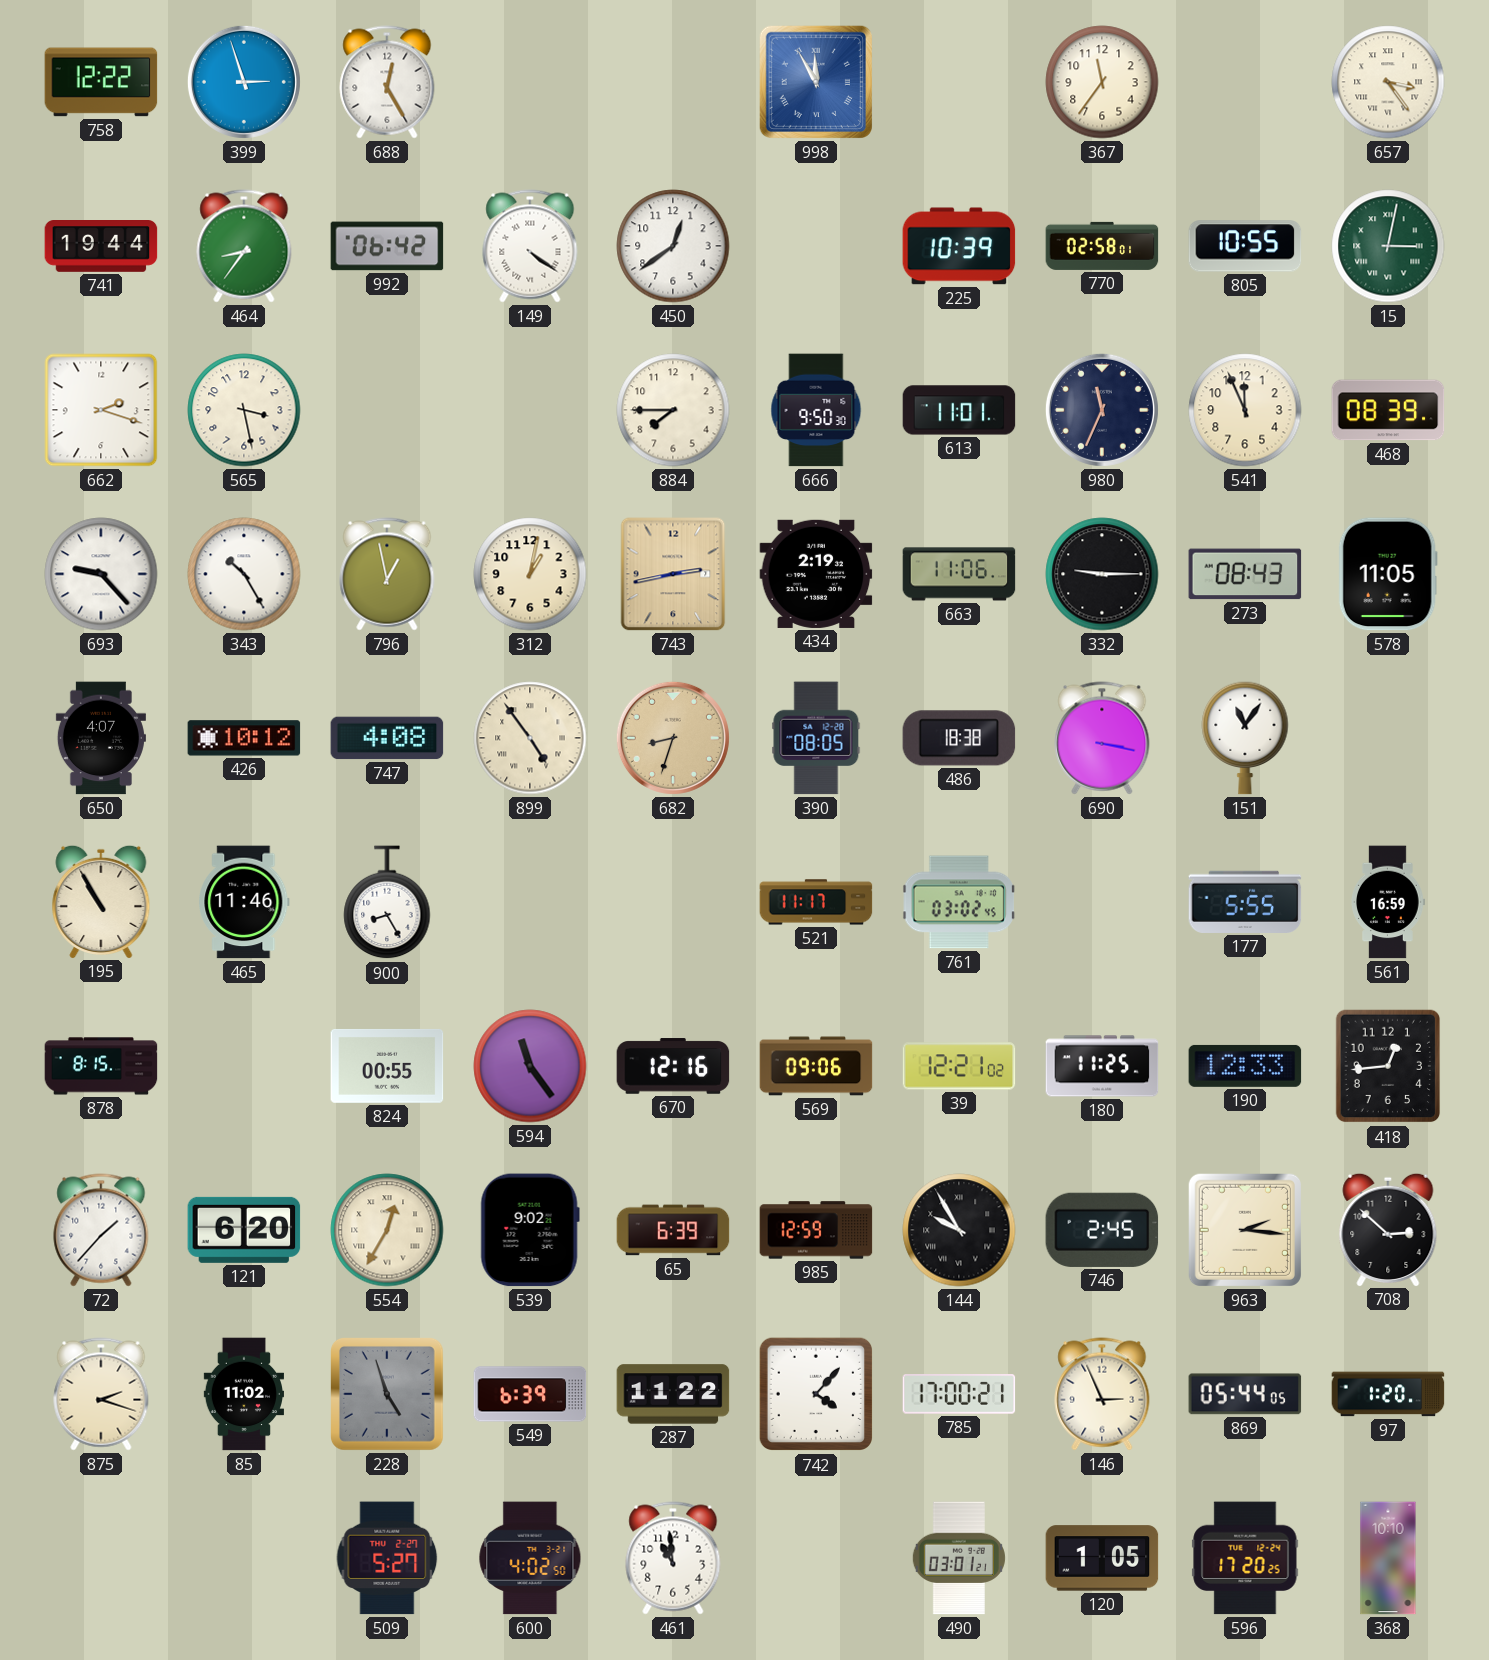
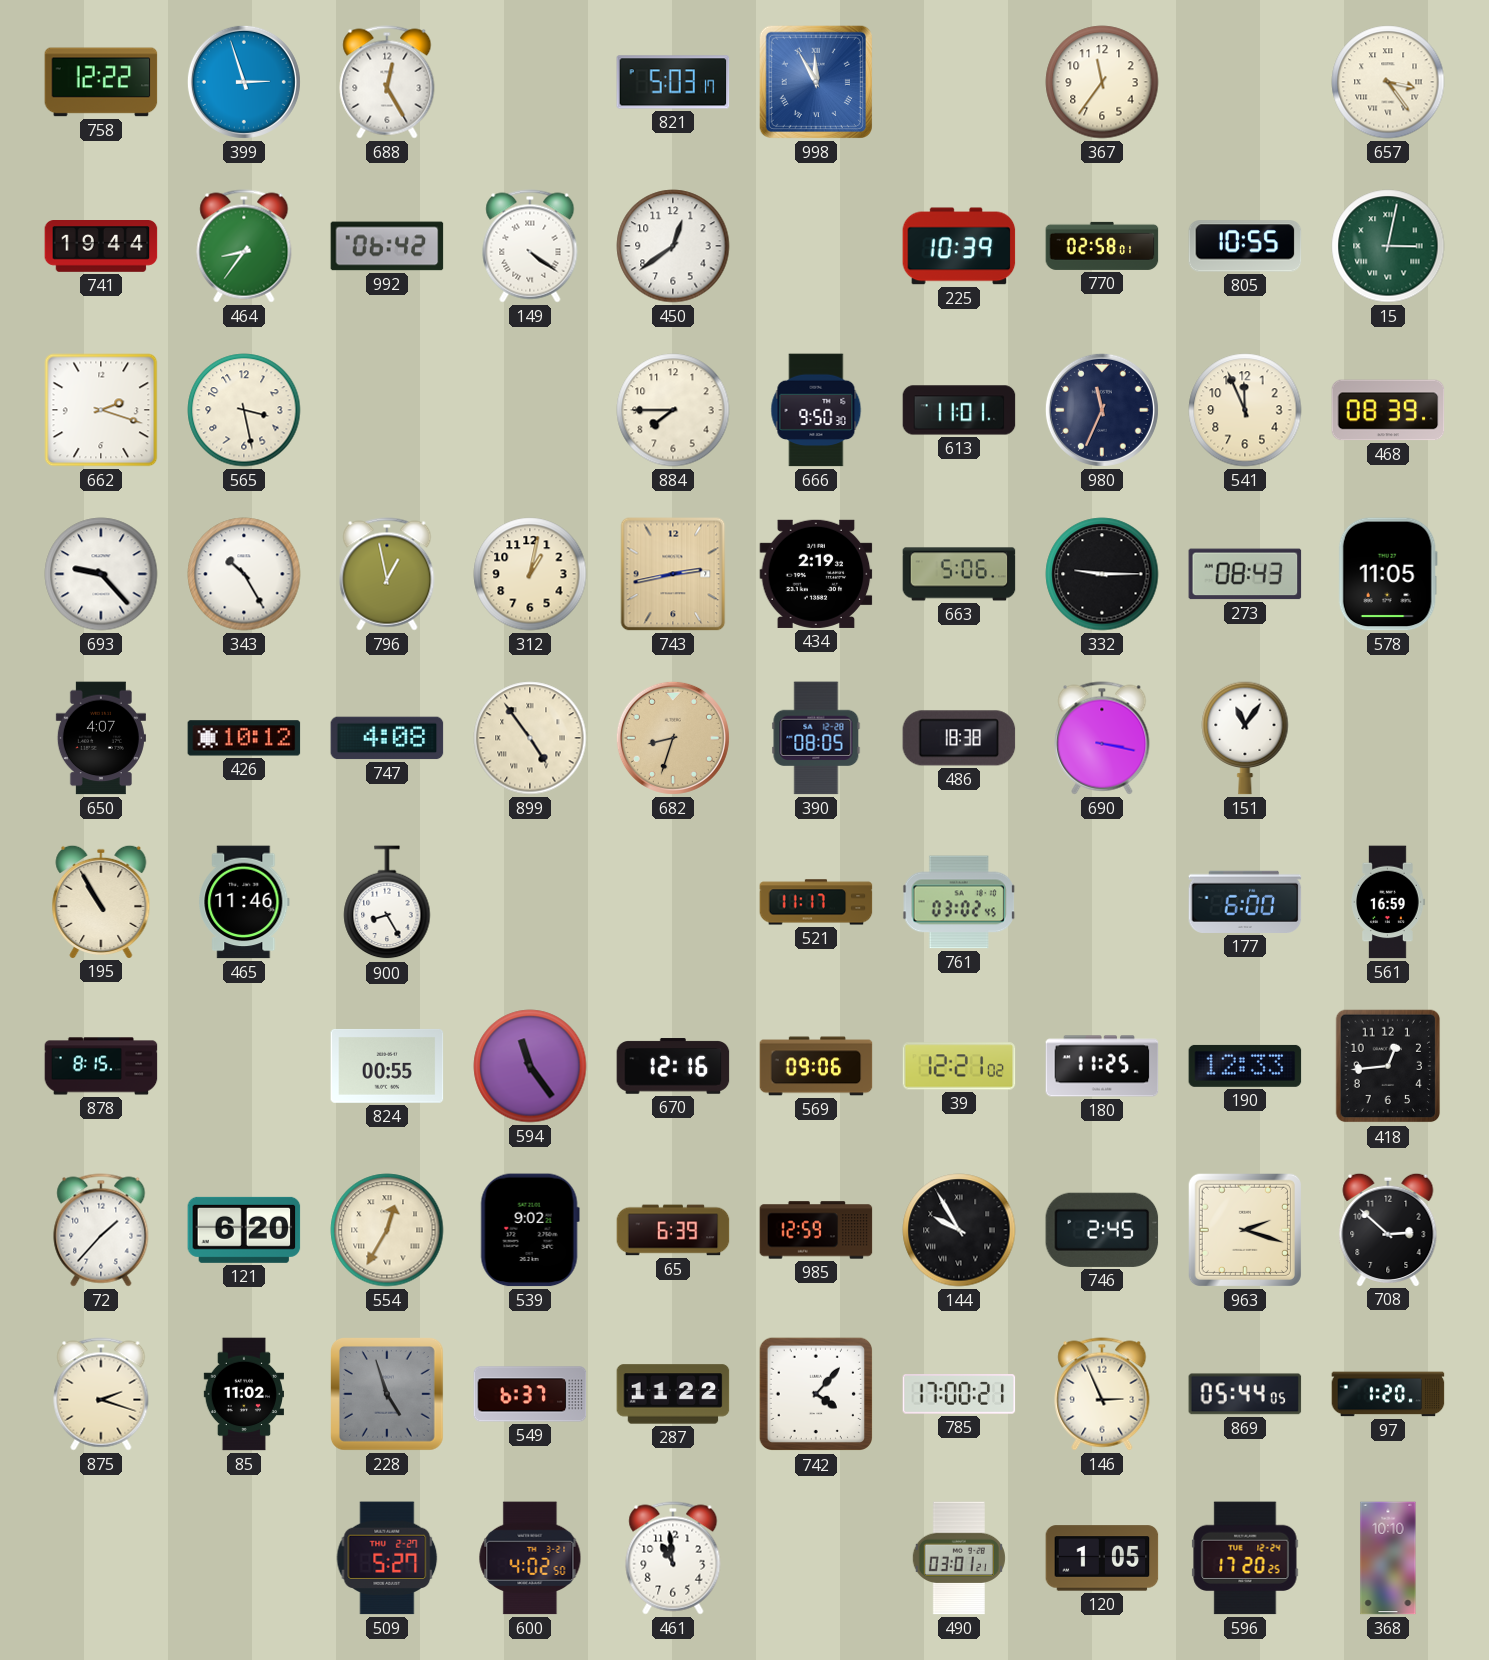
821: none -> 5:03
663: 11:06 -> 5:06
177: 5:55 -> 6:00
963: 2:16 -> 2:18
549: 6:39 -> 6:37
